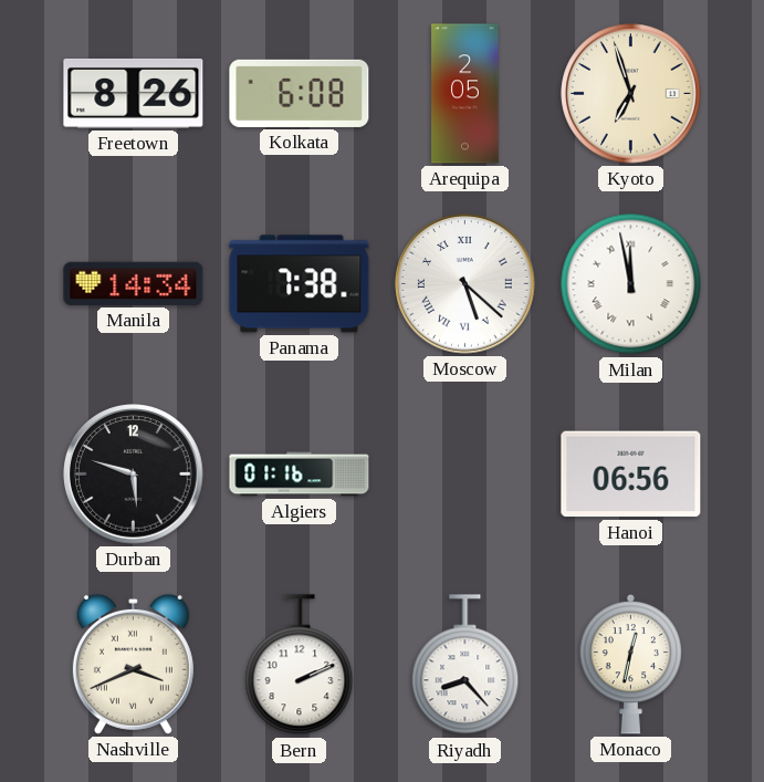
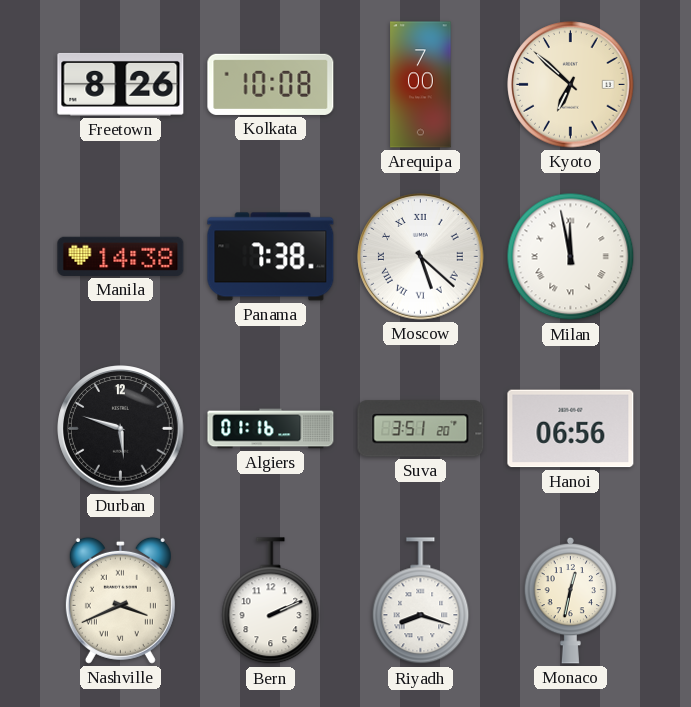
Kolkata: 6:08 -> 10:08
Arequipa: 2:05 -> 7:00
Kyoto: 6:57 -> 6:52
Manila: 14:34 -> 14:38
Suva: none -> 3:51
Riyadh: 8:23 -> 8:18
